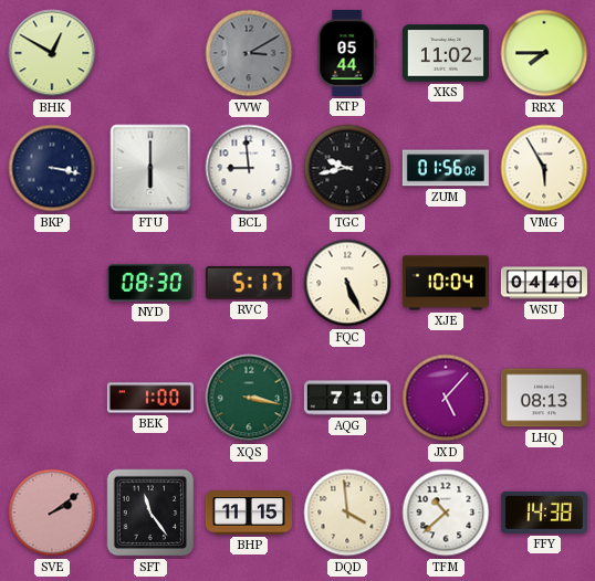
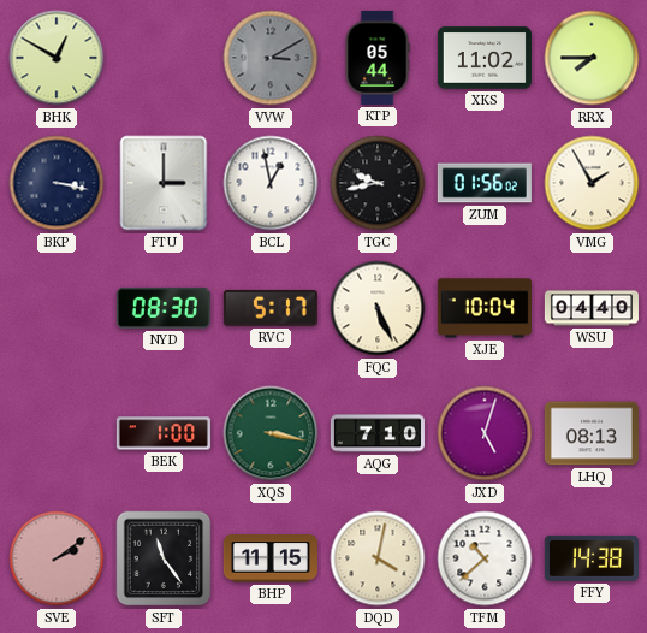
FTU: 6:00 -> 3:00
BCL: 8:59 -> 12:58
VMG: 5:55 -> 1:55
JXD: 5:07 -> 5:03
DQD: 3:59 -> 4:02
